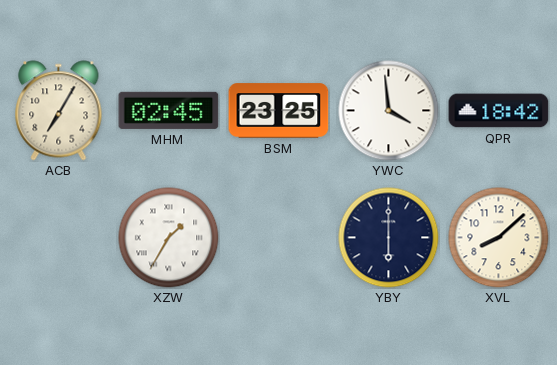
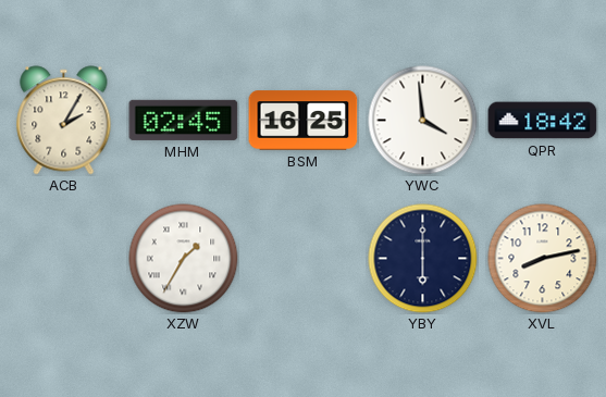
ACB: 7:05 -> 2:05
BSM: 23:25 -> 16:25
XVL: 8:08 -> 8:13
